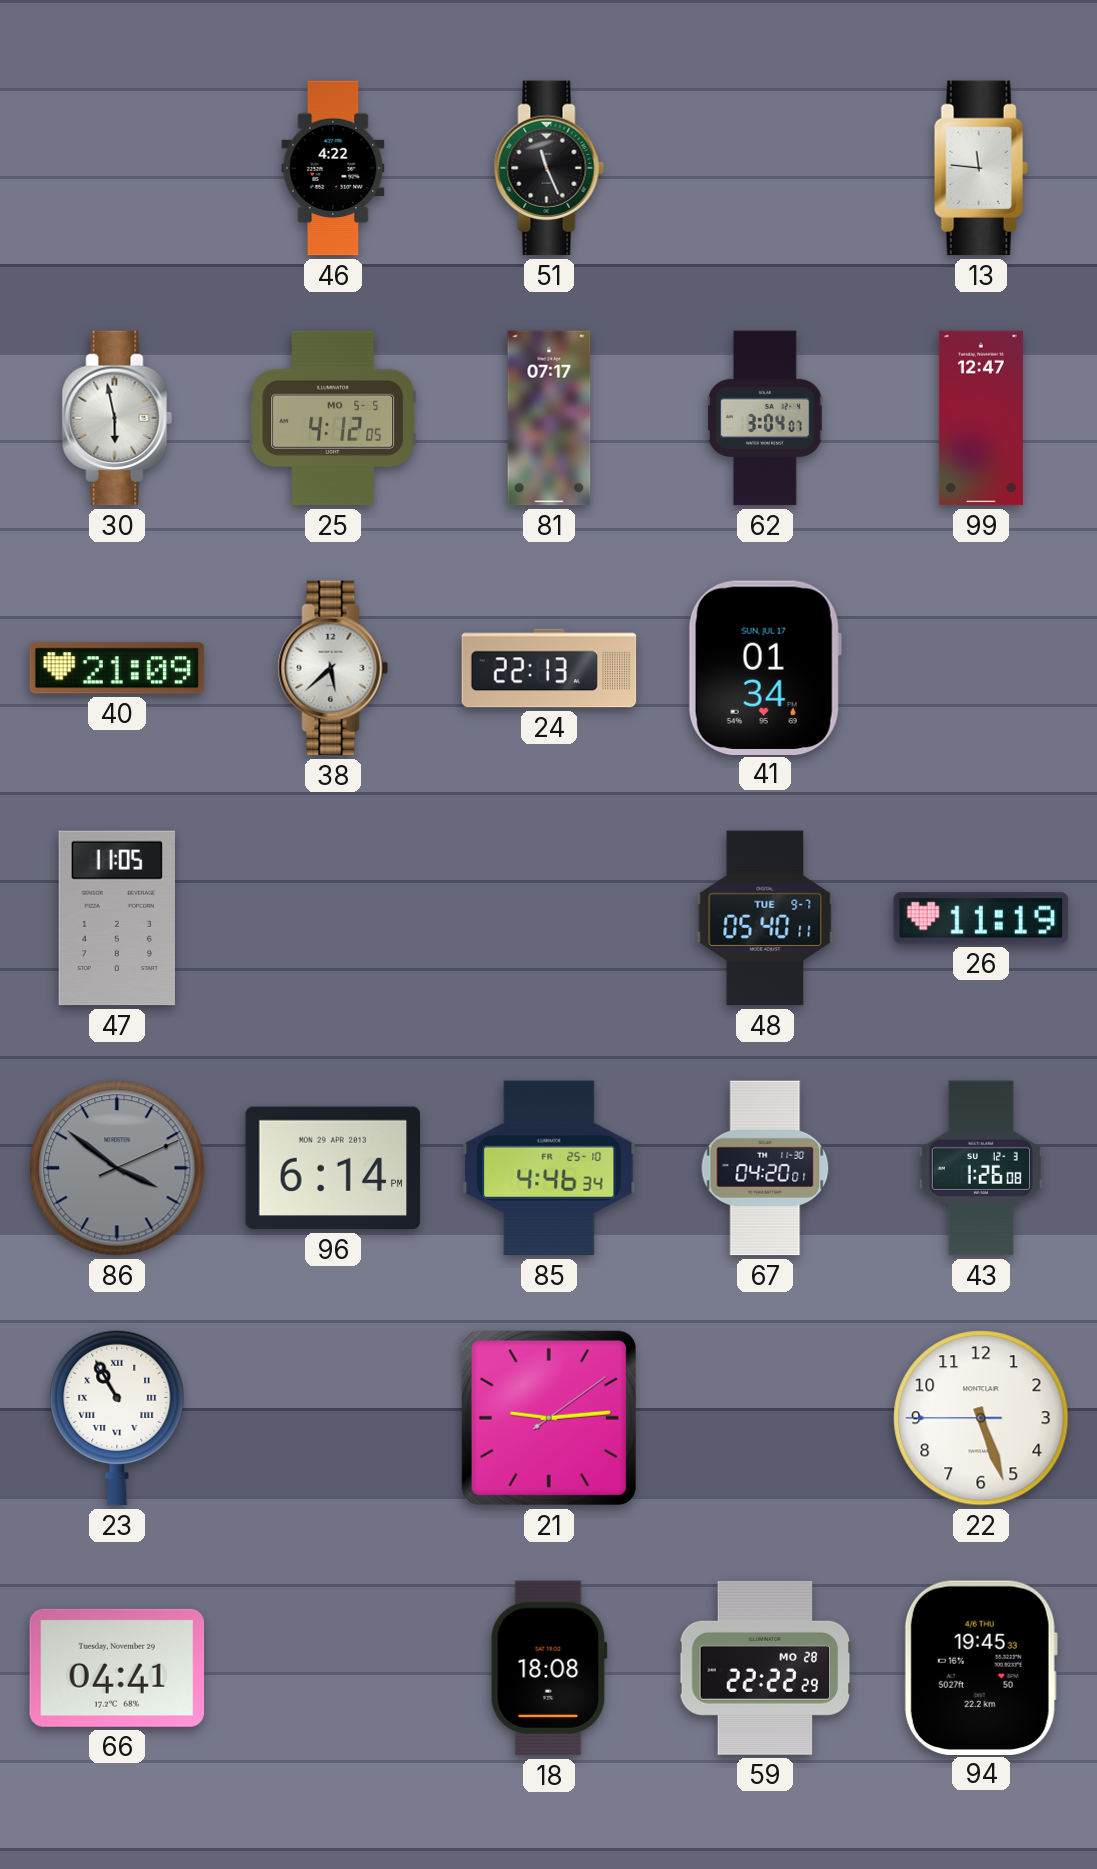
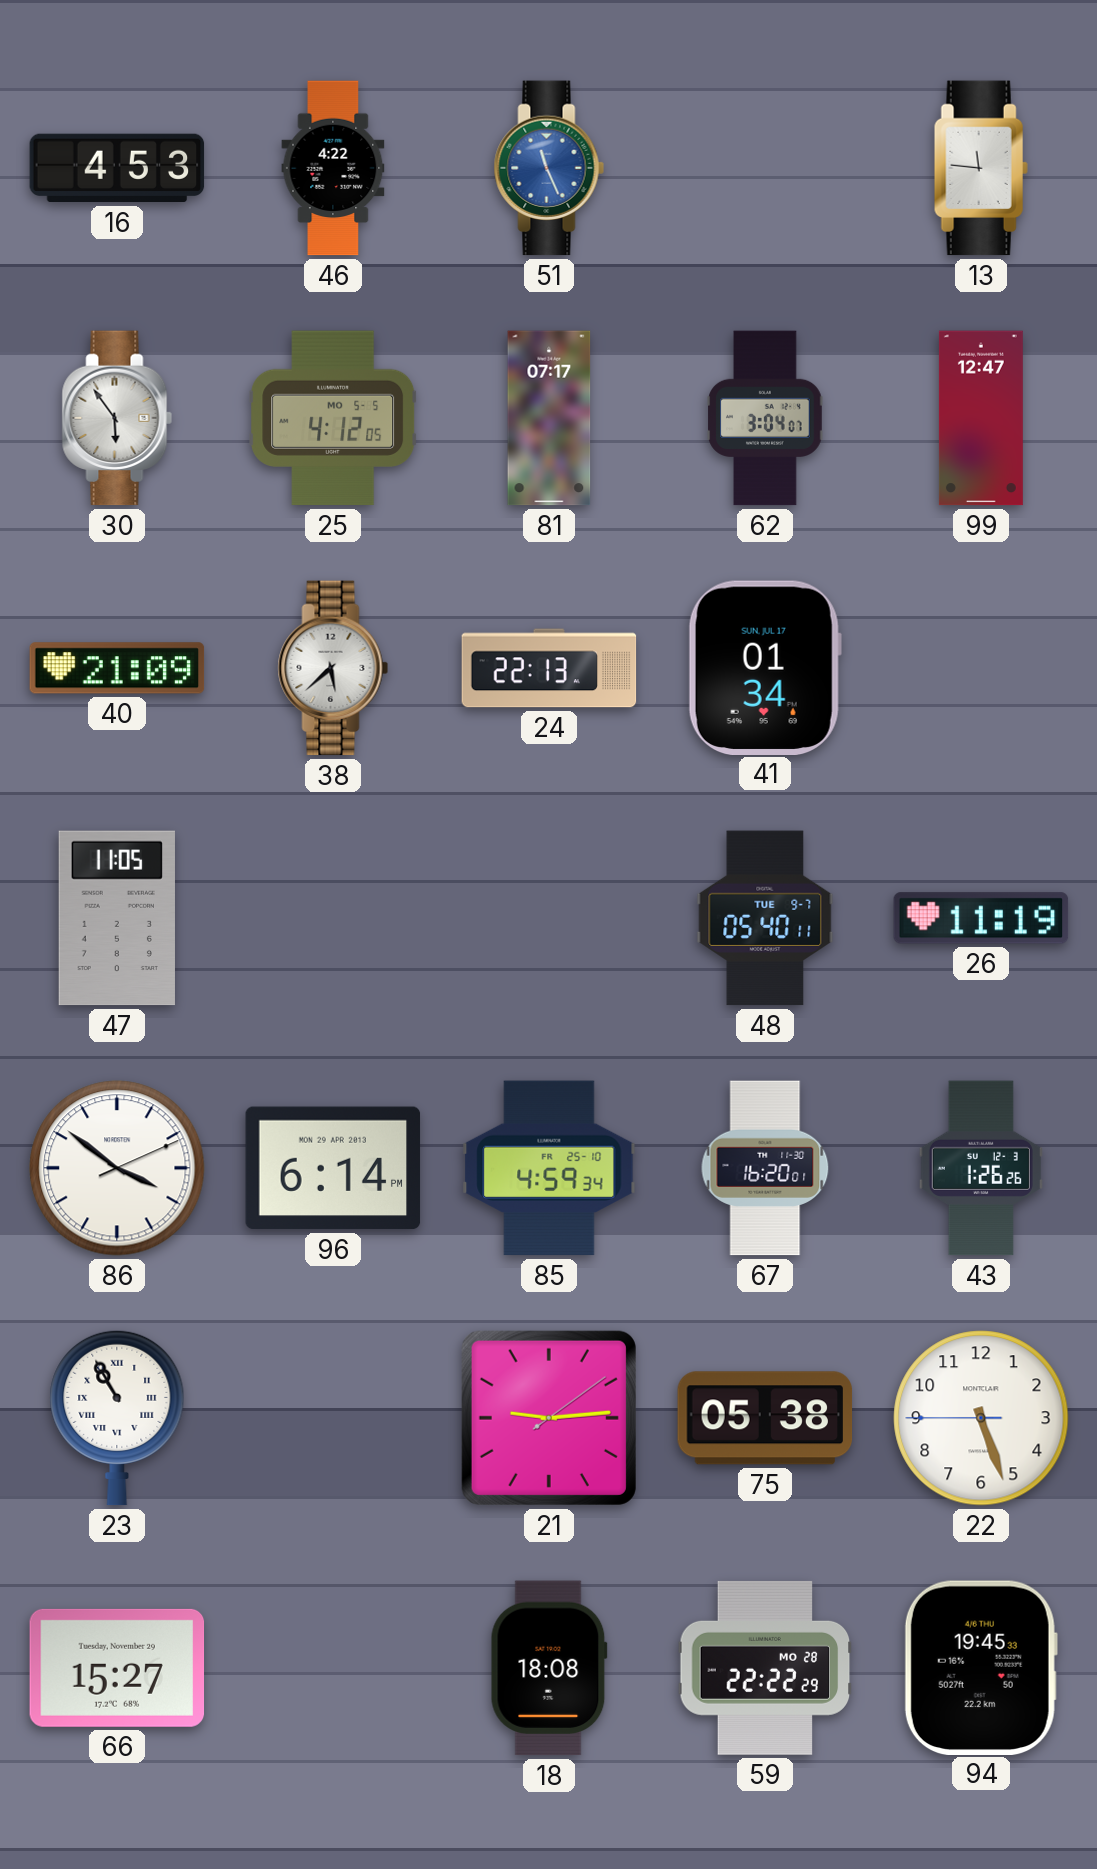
16: none -> 4:53
51 dial: black -> blue
30: 5:58 -> 5:54
86 dial: grey -> white
85: 4:46 -> 4:59
67: 04:20 -> 16:20
43: 1:26:08 -> 1:26:26
75: none -> 05:38
66: 04:41 -> 15:27
